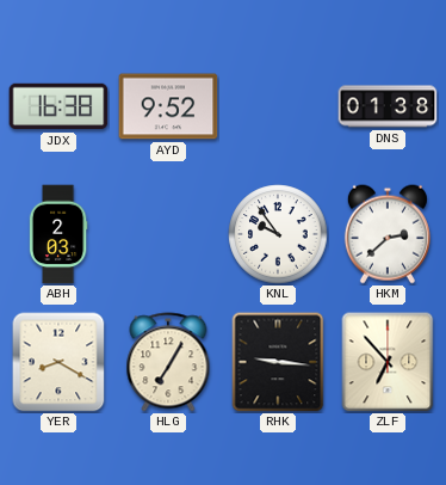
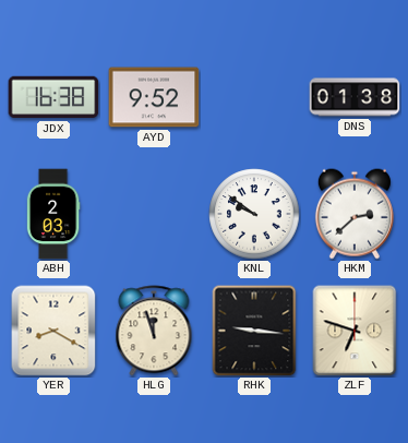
KNL: 9:54 -> 9:51
HLG: 7:05 -> 11:57
ZLF: 6:53 -> 6:48
